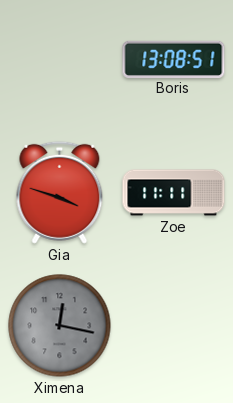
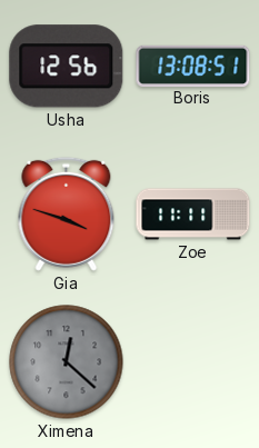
Usha: none -> 12:56
Ximena: 12:17 -> 12:22
